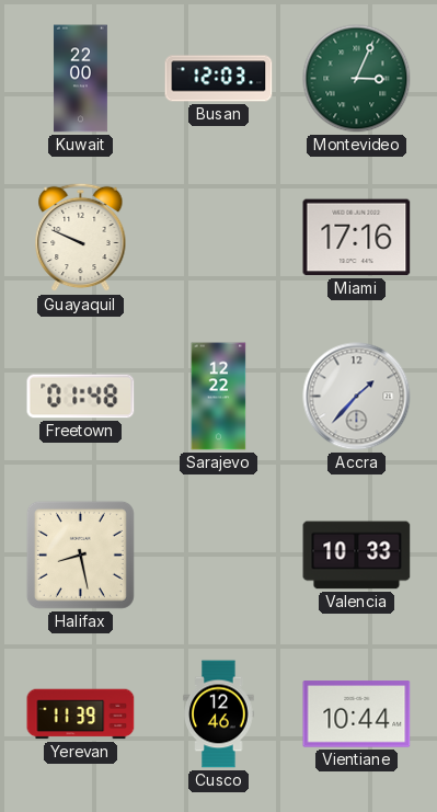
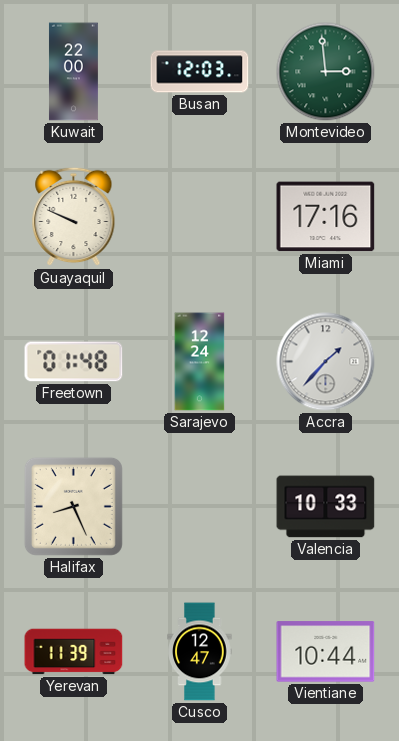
Montevideo: 3:04 -> 2:59
Sarajevo: 12:22 -> 12:24
Halifax: 8:28 -> 8:26
Cusco: 12:46 -> 12:47
